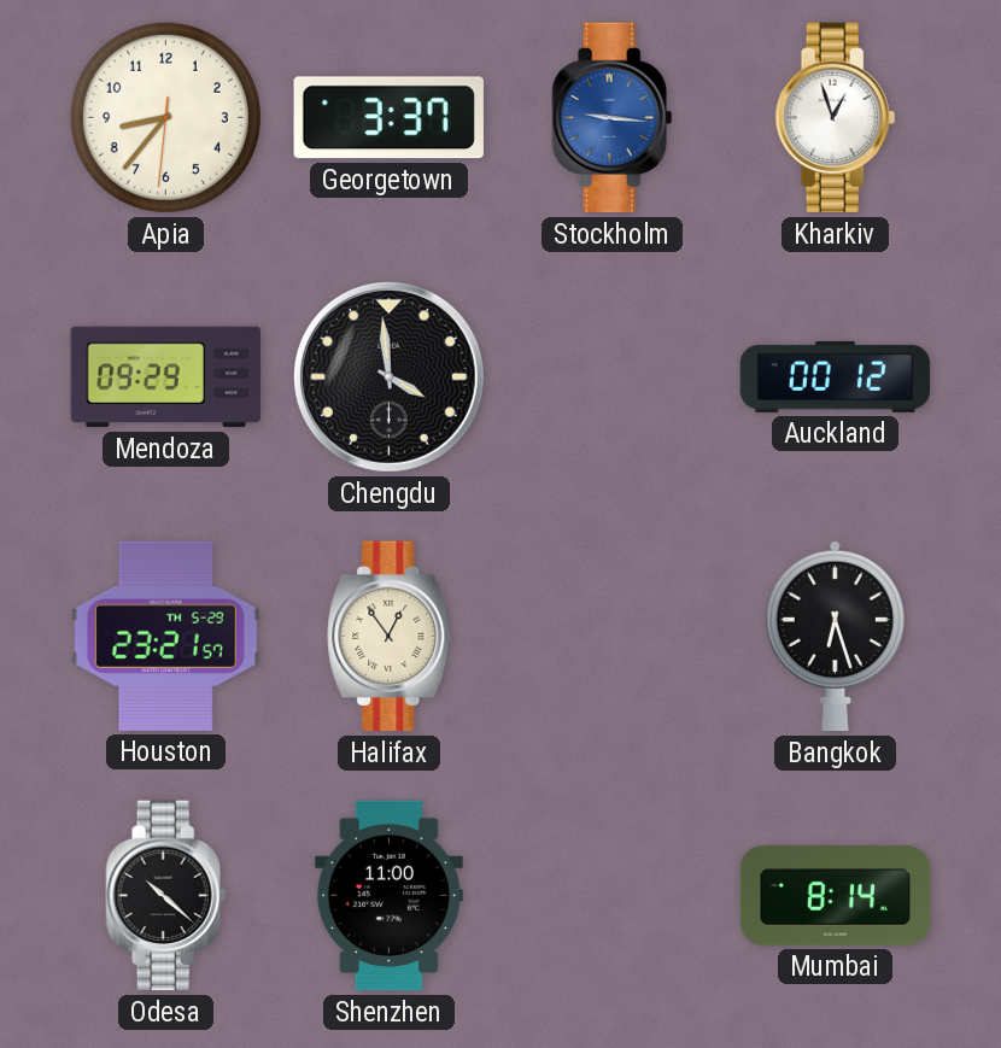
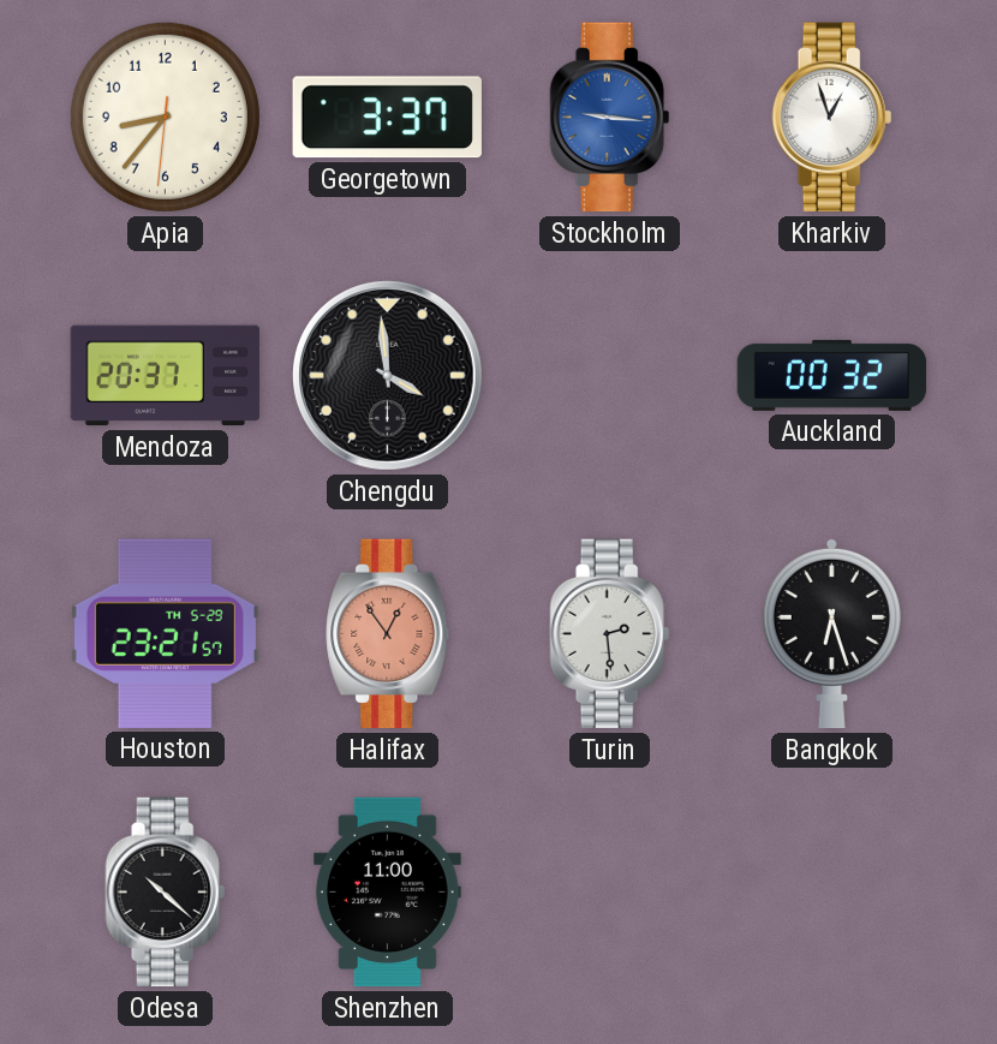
Mendoza: 09:29 -> 20:37
Auckland: 00:12 -> 00:32
Halifax dial: cream -> salmon
Turin: none -> 2:29
Mumbai: 8:14 -> none
